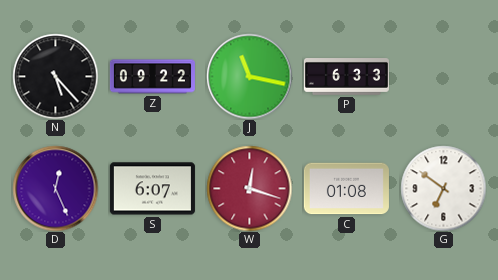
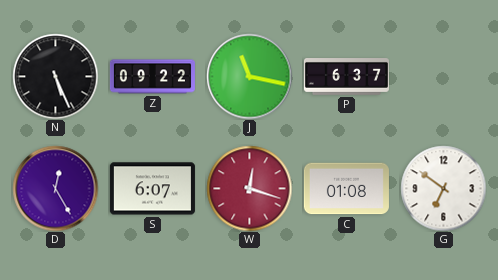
N: 5:23 -> 5:26
P: 6:33 -> 6:37
D: 12:26 -> 12:25
